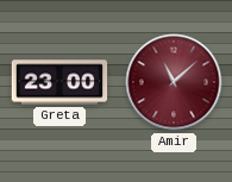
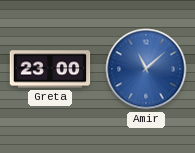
Amir dial: burgundy -> blue
